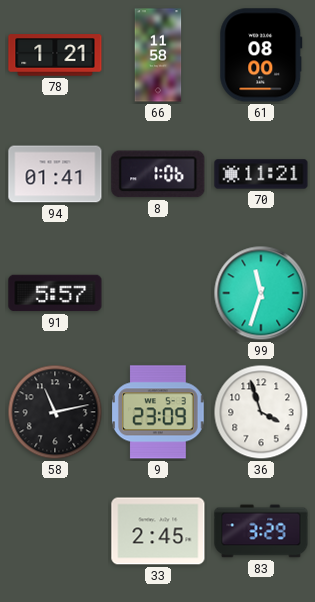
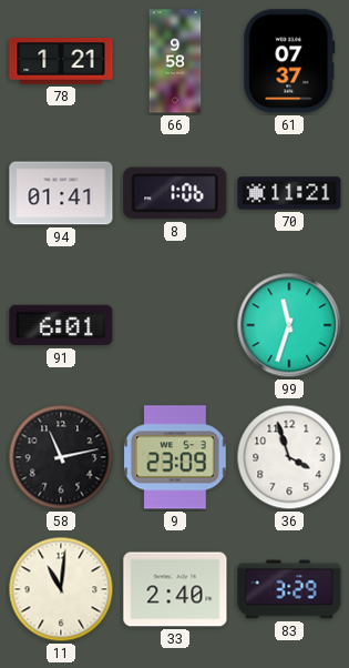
66: 11:58 -> 9:58
61: 08:00 -> 07:37
91: 5:57 -> 6:01
11: none -> 11:01
33: 2:45 -> 2:40
